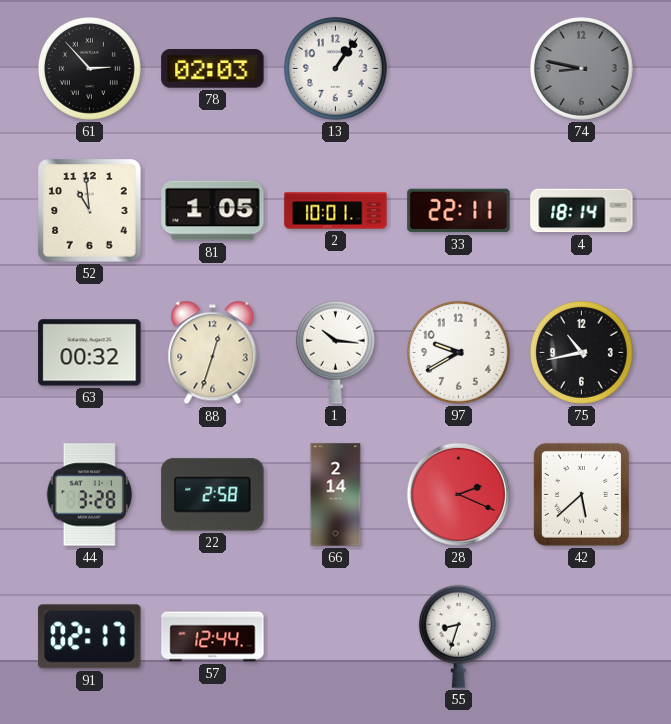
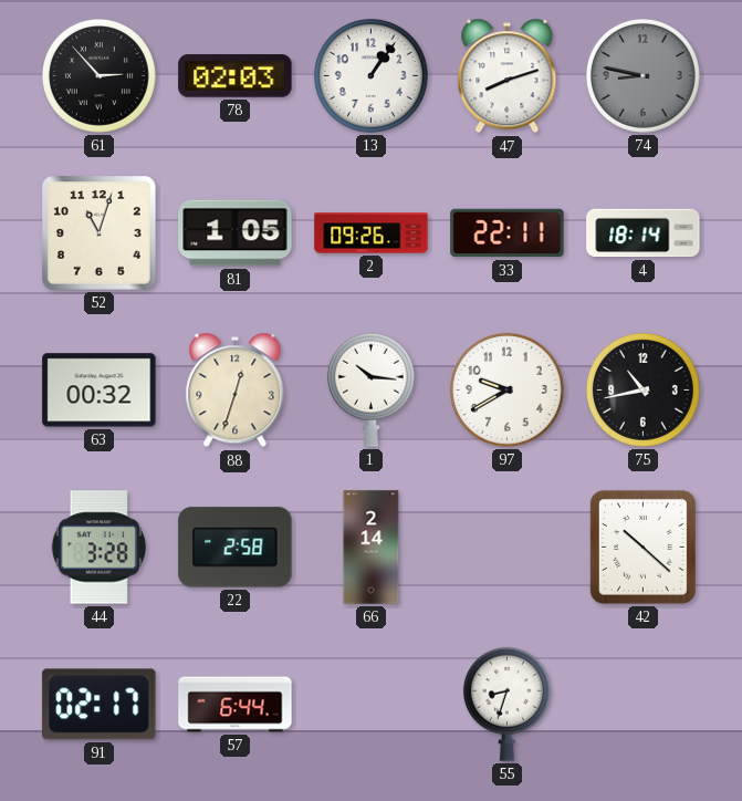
47: none -> 8:12
52: 10:59 -> 11:03
2: 10:01 -> 09:26
28: 2:19 -> none
42: 5:38 -> 10:22
57: 12:44 -> 6:44
